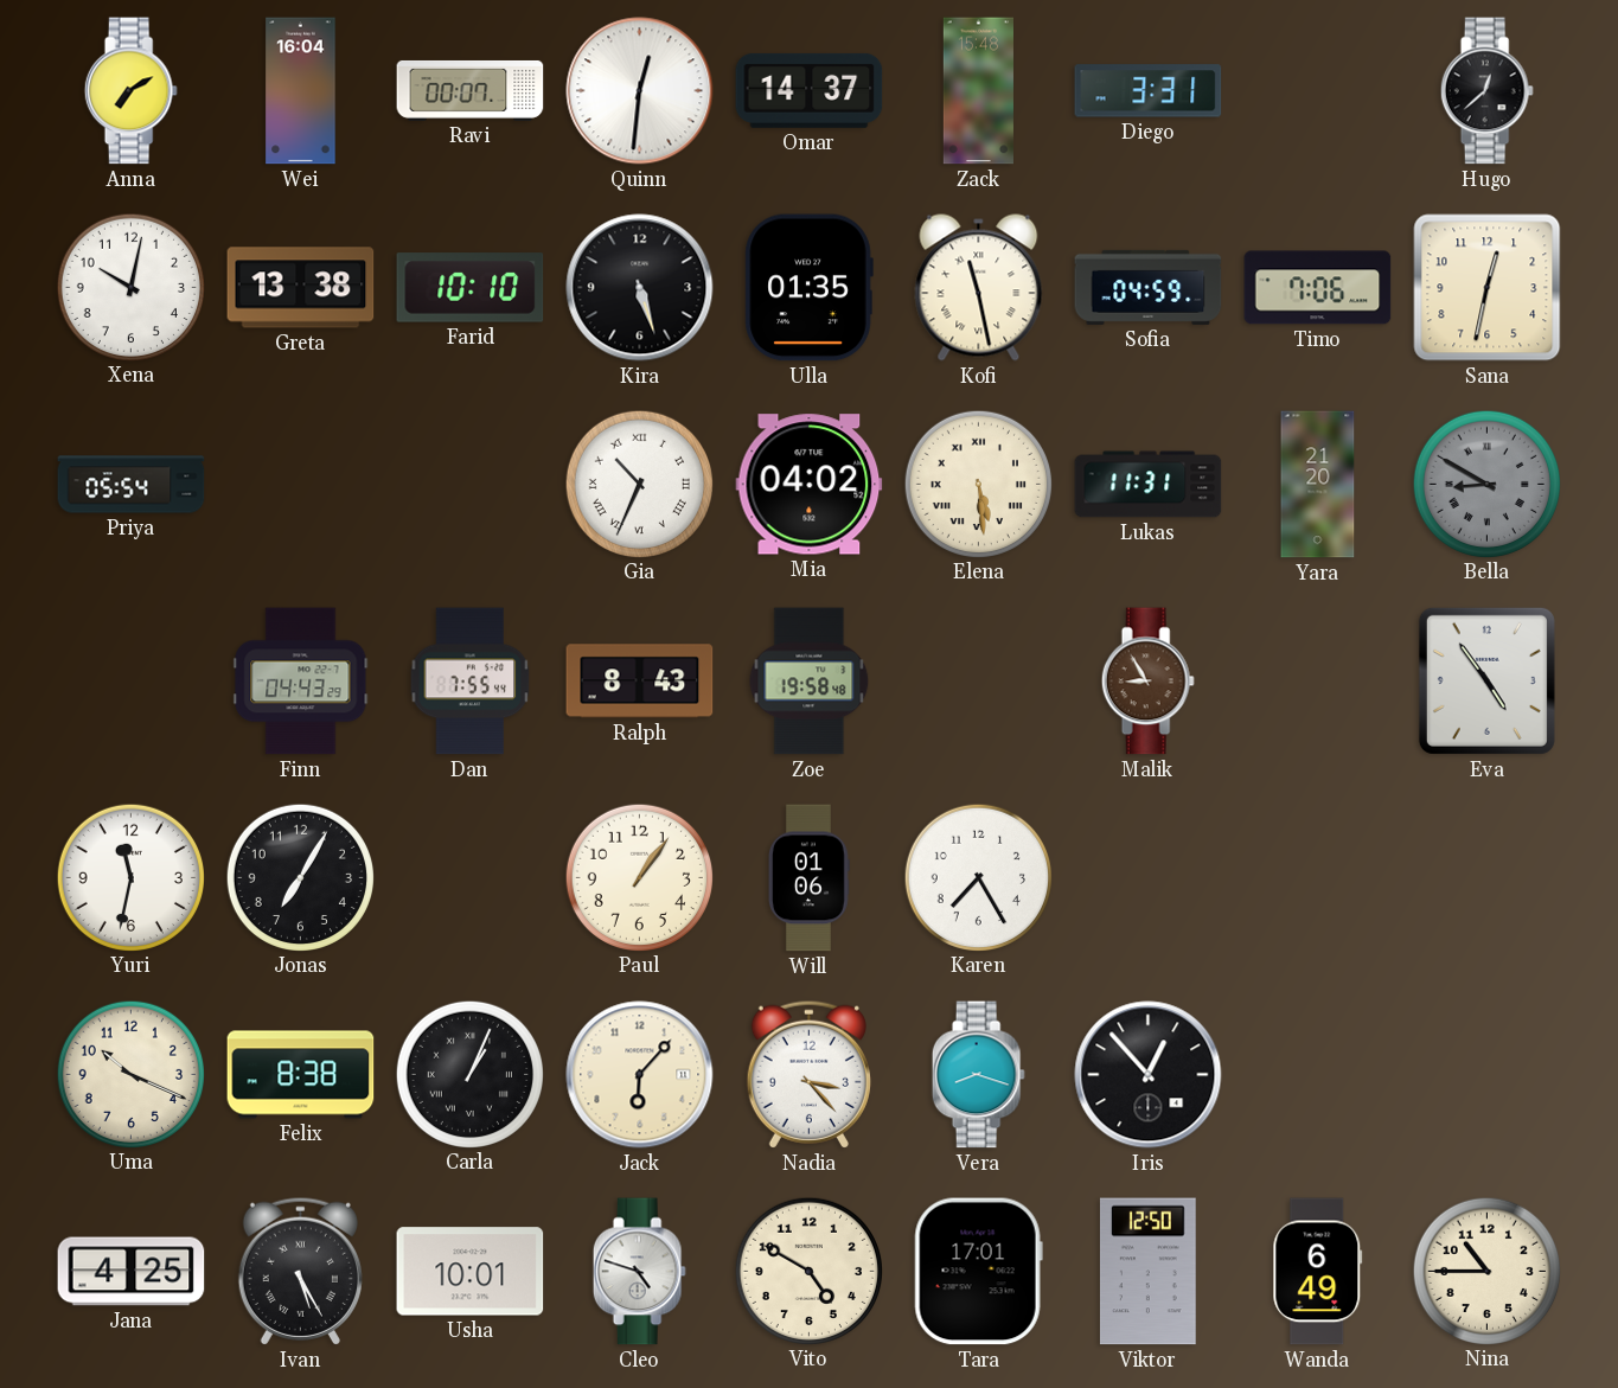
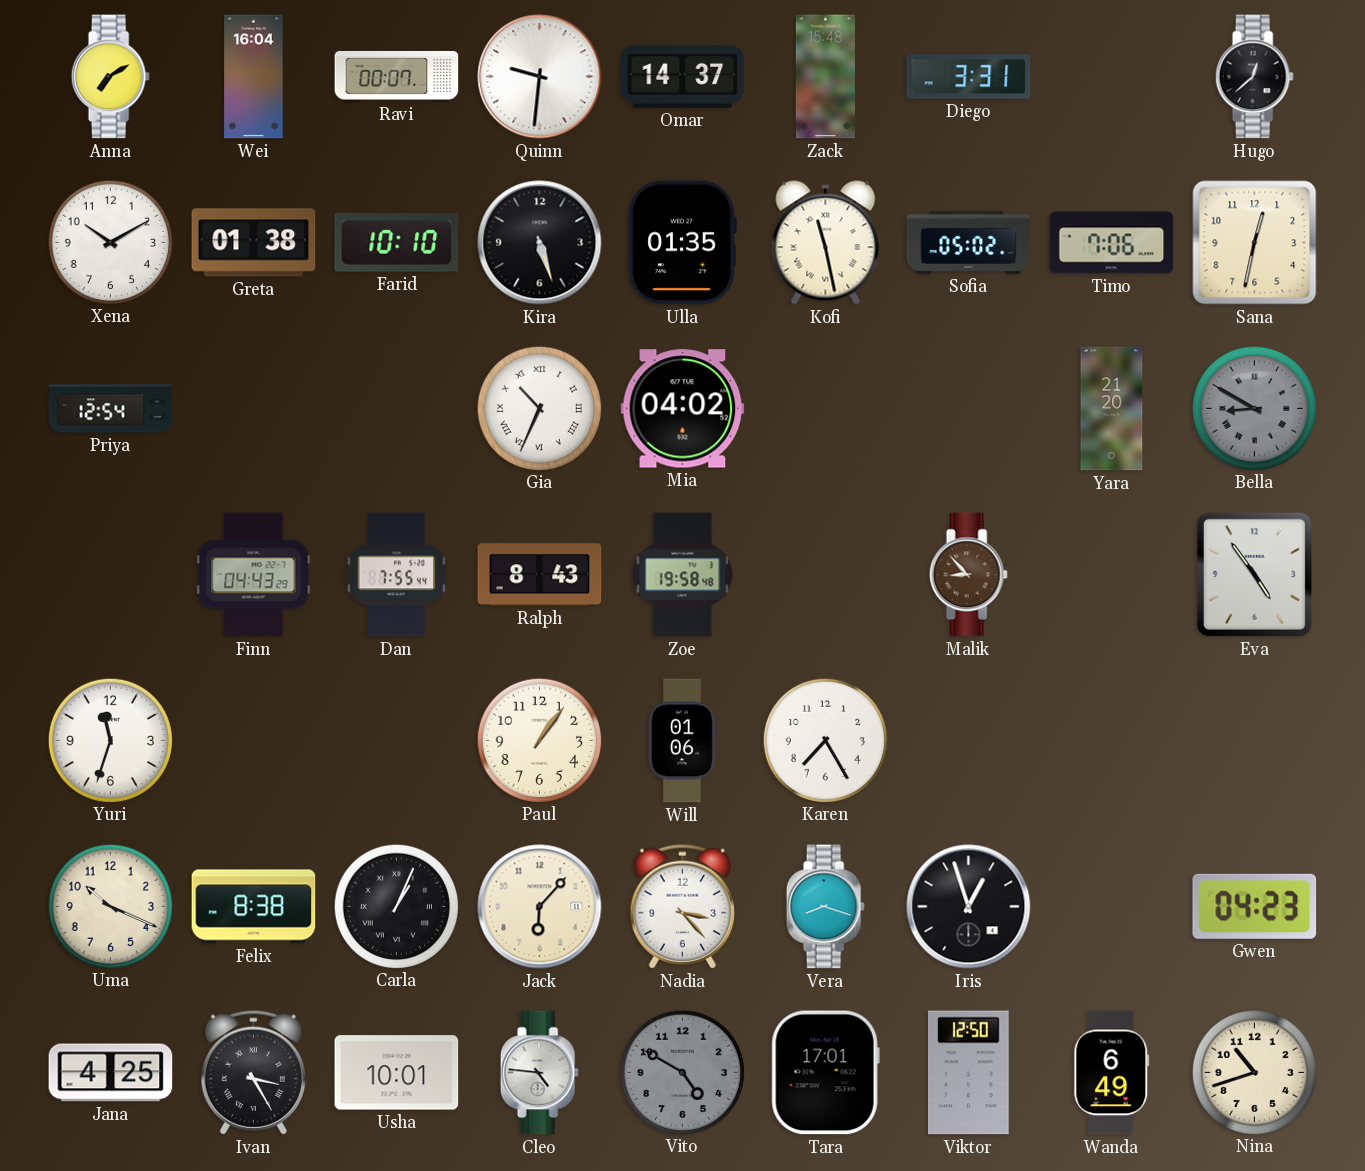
Quinn: 12:31 -> 9:31
Xena: 10:02 -> 10:10
Greta: 13:38 -> 01:38
Sofia: 04:59 -> 05:02
Priya: 05:54 -> 12:54
Elena: 5:29 -> none
Lukas: 11:31 -> none
Malik: 8:55 -> 8:53
Yuri: 11:32 -> 11:33
Jonas: 7:05 -> none
Iris: 12:53 -> 12:57
Gwen: none -> 04:23
Ivan: 5:25 -> 3:25
Cleo: 4:48 -> 4:46
Vito dial: cream -> grey
Nina: 10:45 -> 10:42
